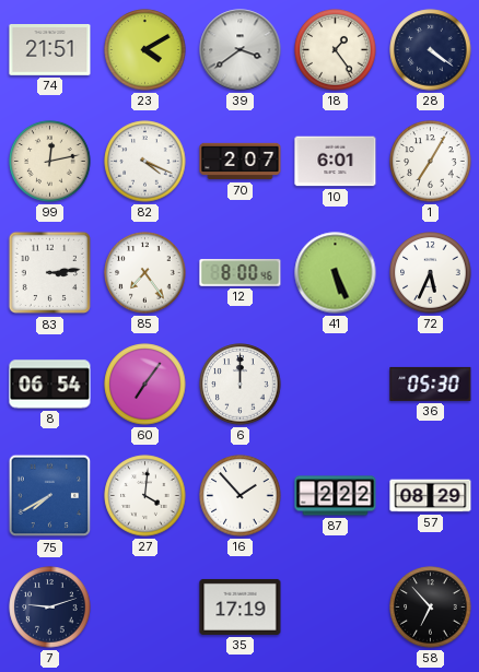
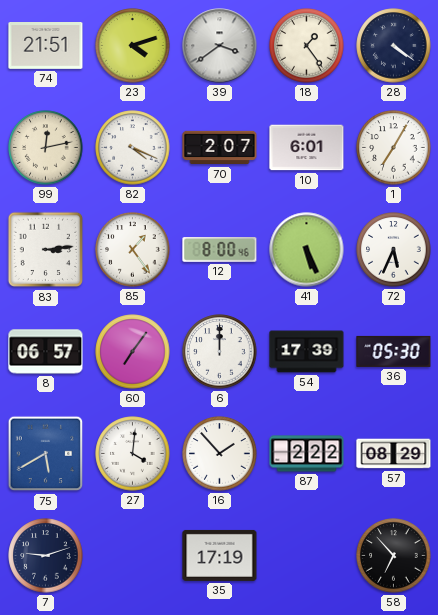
23: 4:10 -> 4:12
85: 7:24 -> 1:24
8: 06:54 -> 06:57
54: none -> 17:39
75: 7:40 -> 5:40
